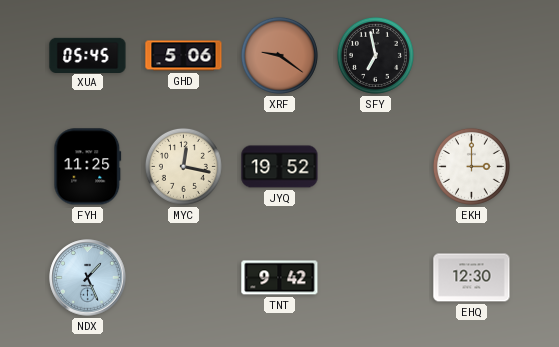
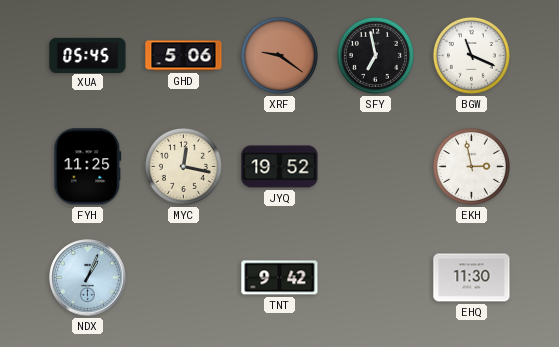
BGW: none -> 11:19
EKH: 3:00 -> 2:58
NDX: 1:26 -> 1:04
EHQ: 12:30 -> 11:30
